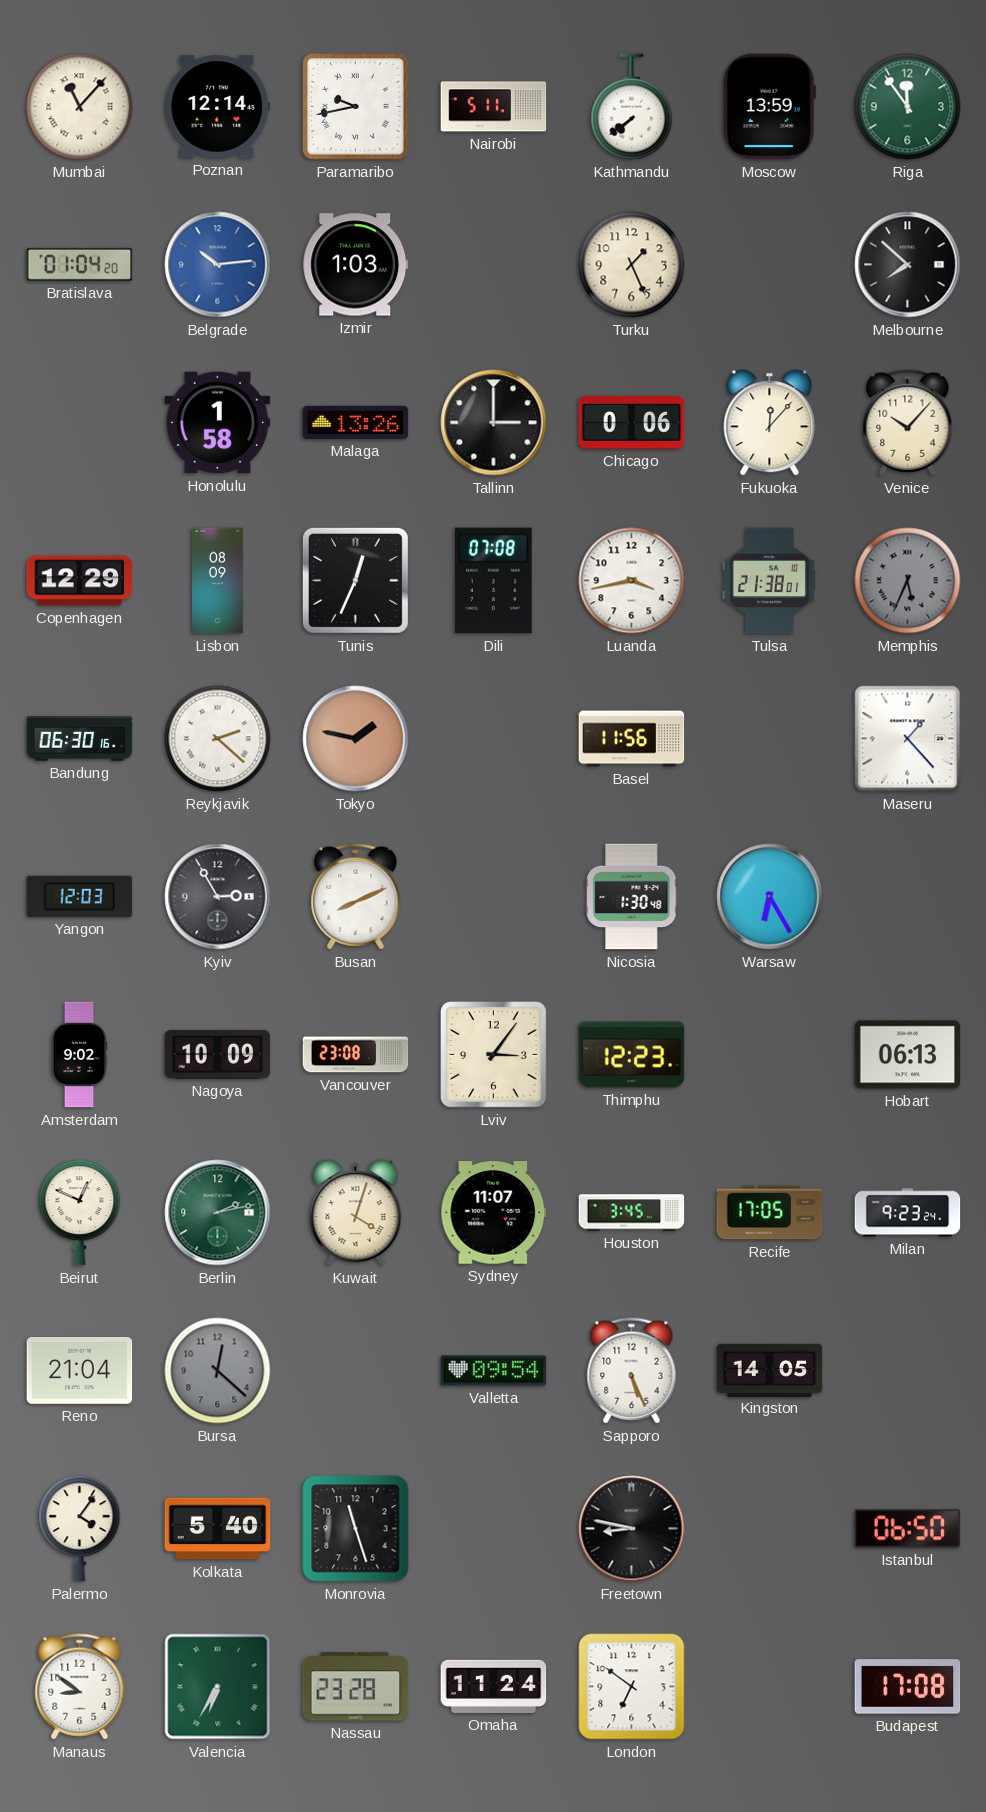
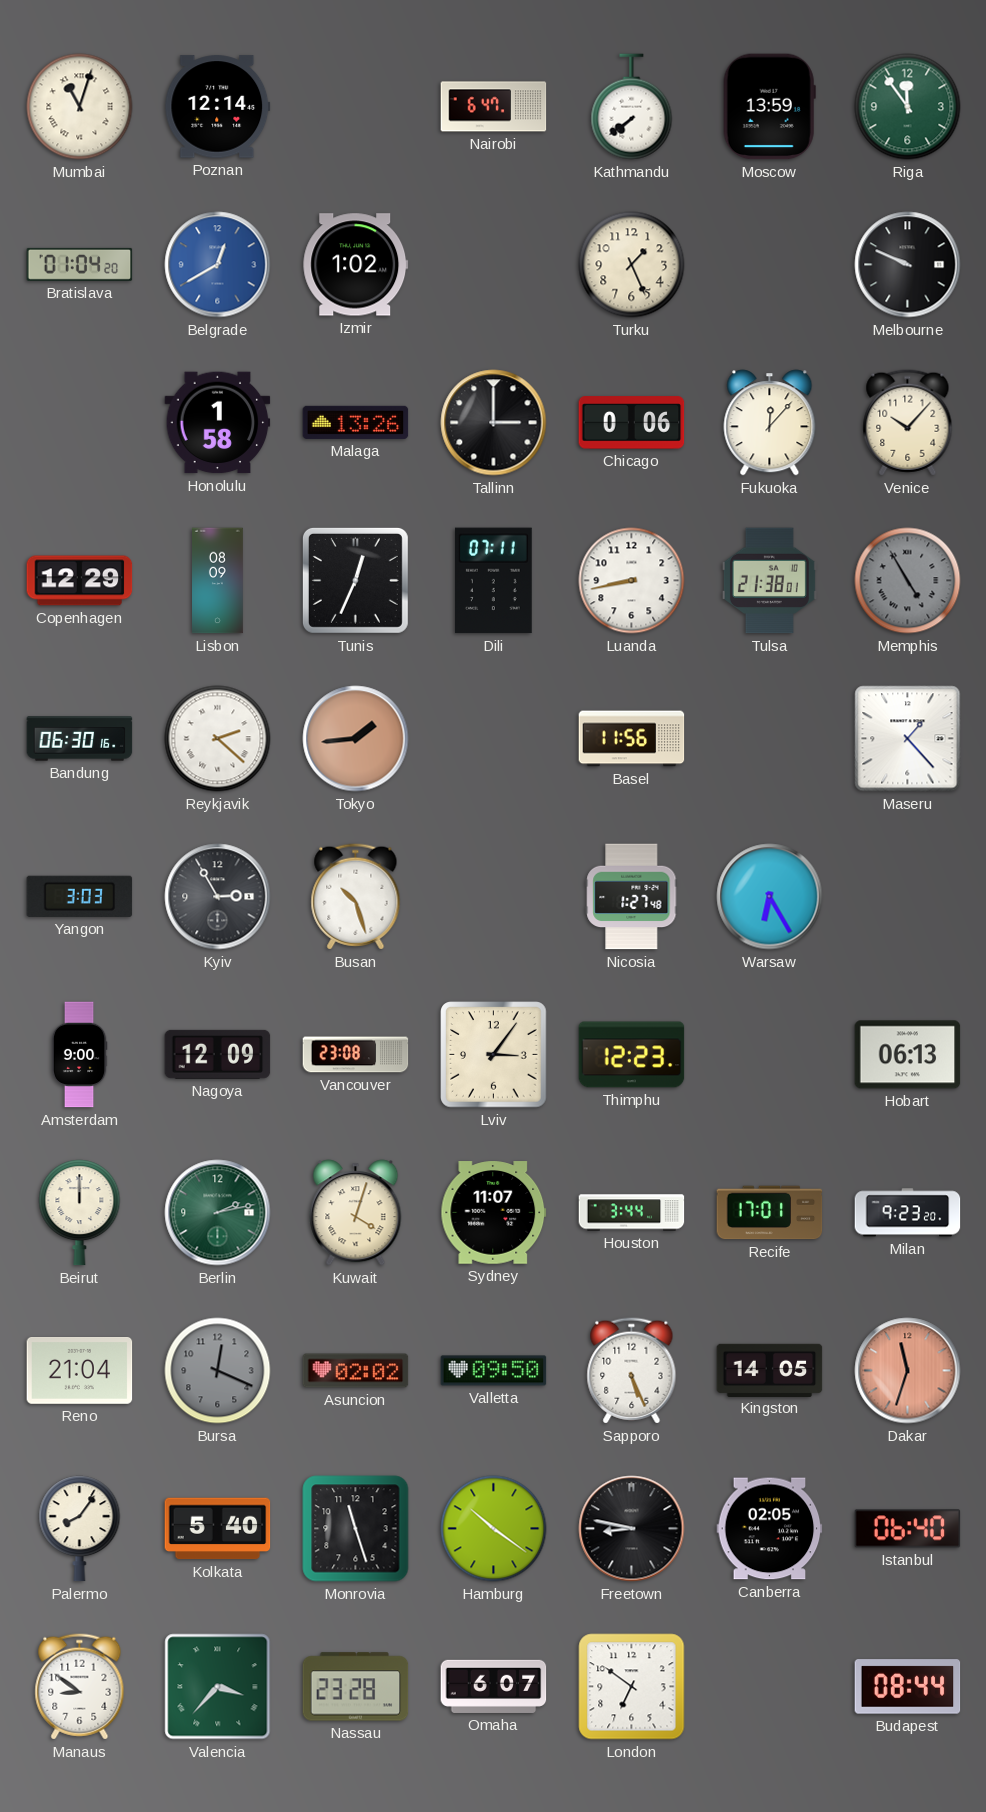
Mumbai: 11:07 -> 11:03
Paramaribo: 9:43 -> none
Nairobi: 5:11 -> 6:47
Belgrade: 10:14 -> 12:40
Izmir: 1:03 -> 1:02
Melbourne: 7:52 -> 9:49
Dili: 07:08 -> 07:11
Luanda: 3:43 -> 8:43
Memphis: 5:34 -> 4:55
Tokyo: 1:47 -> 1:44
Yangon: 12:03 -> 3:03
Busan: 8:11 -> 10:27
Nicosia: 1:30 -> 1:27
Amsterdam: 9:02 -> 9:00
Nagoya: 10:09 -> 12:09
Beirut: 12:49 -> 12:00
Houston: 3:45 -> 3:44
Recife: 17:05 -> 17:01
Milan: 9:23:24 -> 9:23:20
Bursa: 12:22 -> 12:19
Asuncion: none -> 02:02
Valletta: 09:54 -> 09:50
Dakar: none -> 11:33
Palermo: 4:06 -> 8:06
Hamburg: none -> 10:21
Canberra: none -> 02:05
Istanbul: 06:50 -> 06:40
Valencia: 6:35 -> 3:37
Omaha: 11:24 -> 6:07
Budapest: 17:08 -> 08:44
